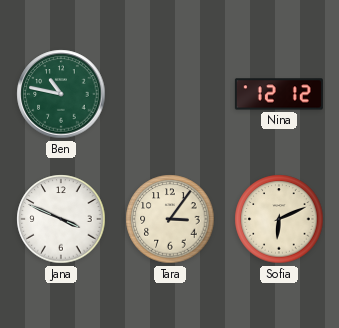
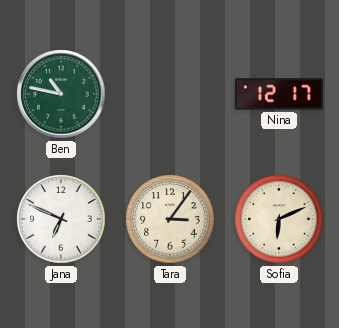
Nina: 12:12 -> 12:17
Jana: 3:49 -> 6:49
